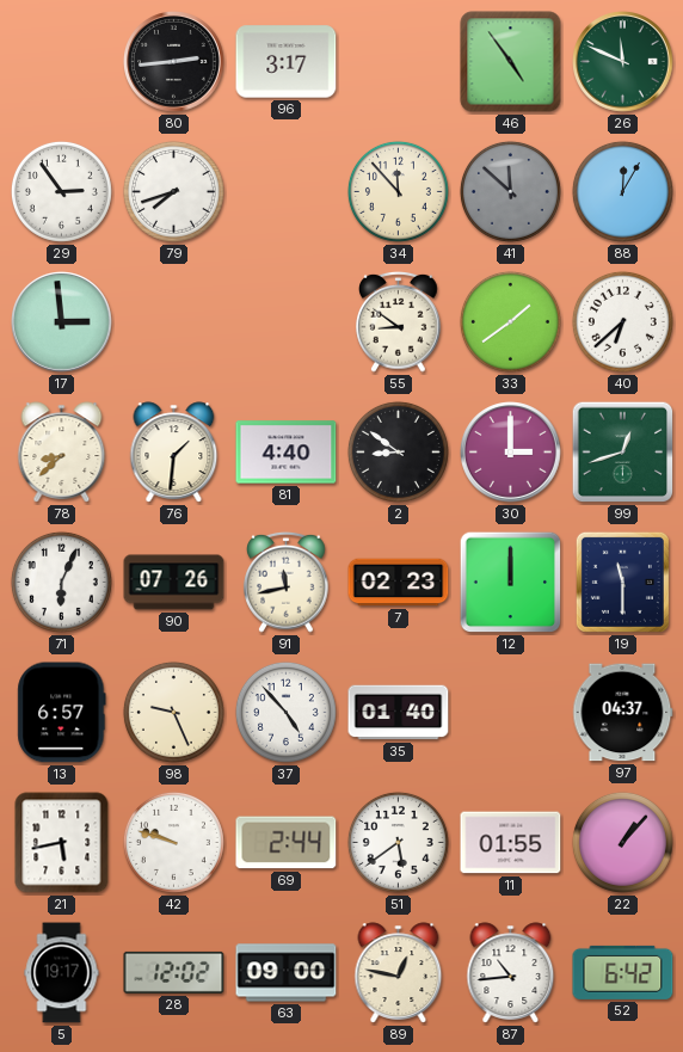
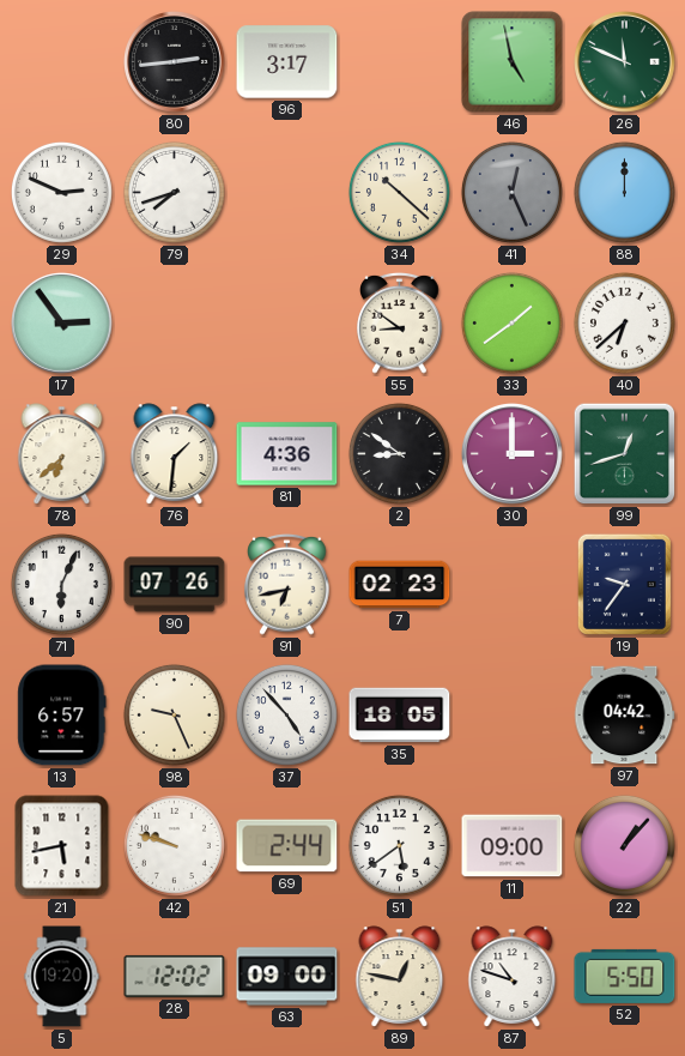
46: 4:54 -> 4:58
29: 2:54 -> 2:49
34: 11:53 -> 10:22
41: 11:52 -> 12:26
88: 12:05 -> 12:00
17: 2:59 -> 2:54
78: 8:38 -> 6:38
81: 4:40 -> 4:36
91: 11:43 -> 6:43
12: 12:00 -> none
19: 11:30 -> 9:36
35: 01:40 -> 18:05
97: 04:37 -> 04:42
11: 01:55 -> 09:00
5: 19:17 -> 19:20
87: 10:44 -> 10:48
52: 6:42 -> 5:50
